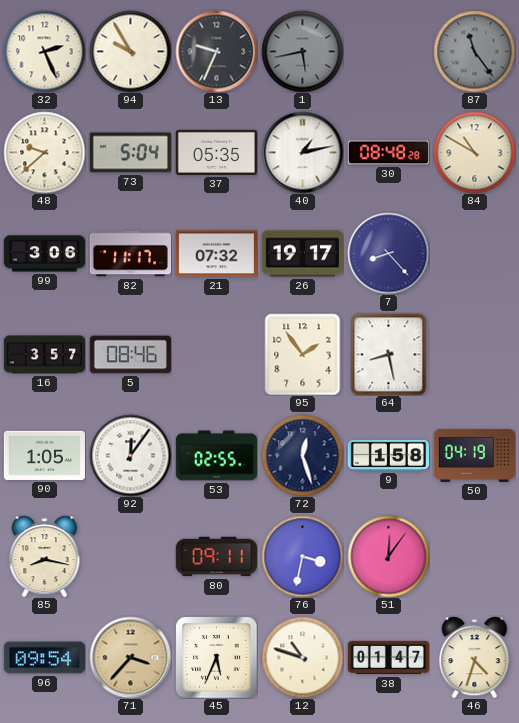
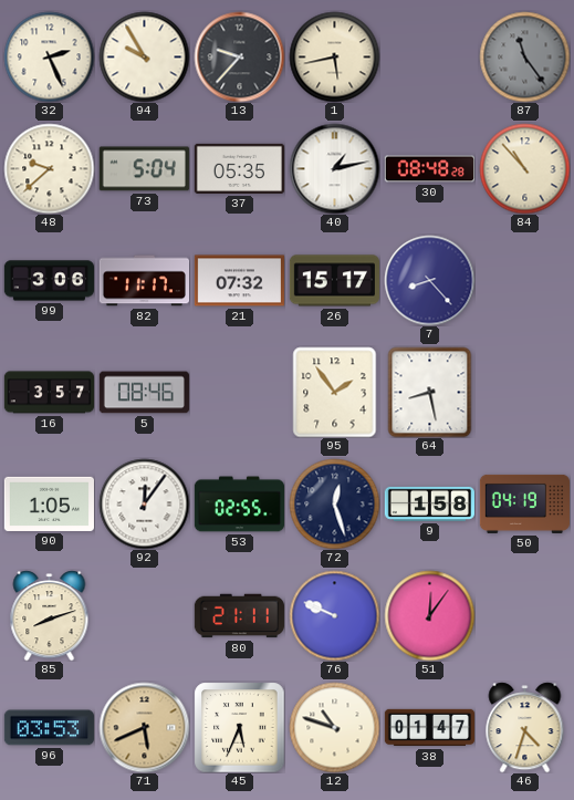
13: 9:34 -> 9:37
1 dial: grey -> cream
84: 10:50 -> 10:53
26: 19:17 -> 15:17
85: 8:17 -> 8:12
80: 09:11 -> 21:11
76: 3:32 -> 9:49
96: 09:54 -> 03:53
71: 3:37 -> 5:41
